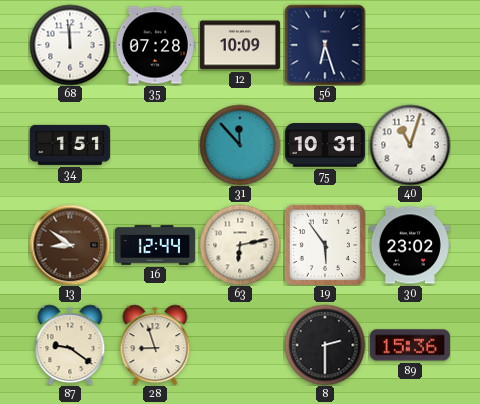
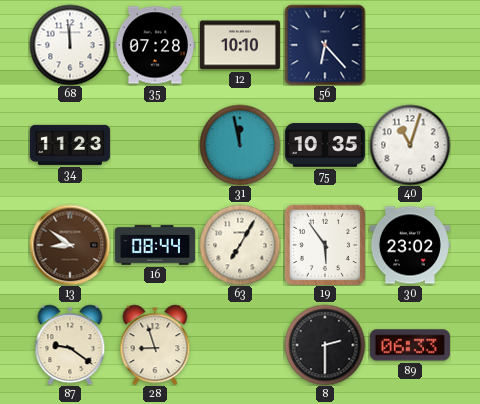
12: 10:09 -> 10:10
56: 6:27 -> 6:23
34: 1:51 -> 11:23
31: 11:53 -> 11:58
75: 10:31 -> 10:35
16: 12:44 -> 08:44
63: 6:13 -> 7:05
89: 15:36 -> 06:33
